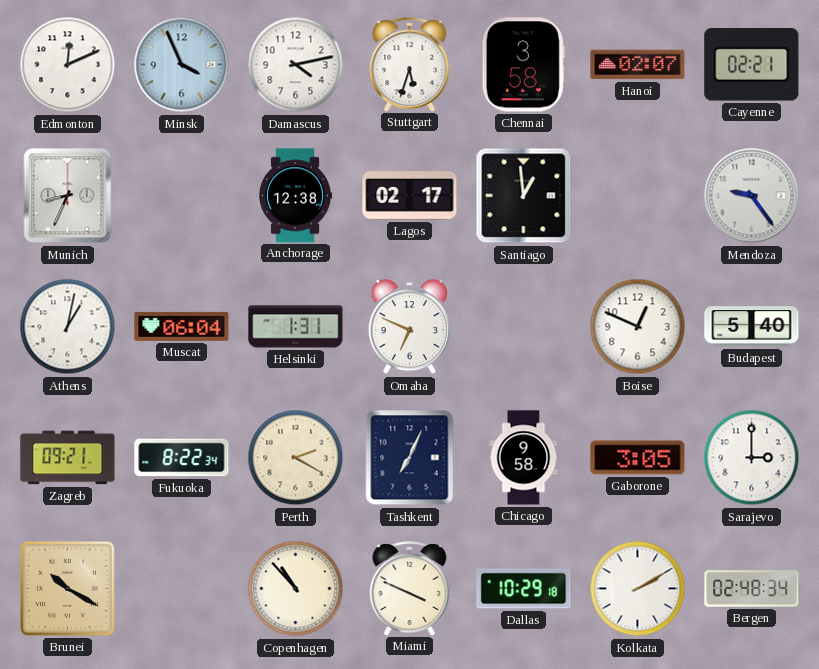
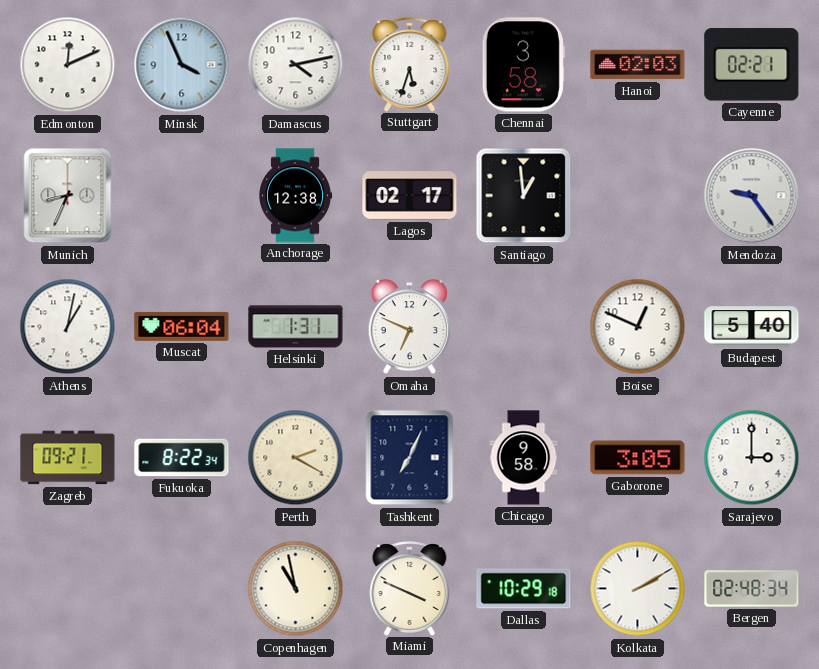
Hanoi: 02:07 -> 02:03
Brunei: 10:20 -> none
Copenhagen: 10:53 -> 10:58
